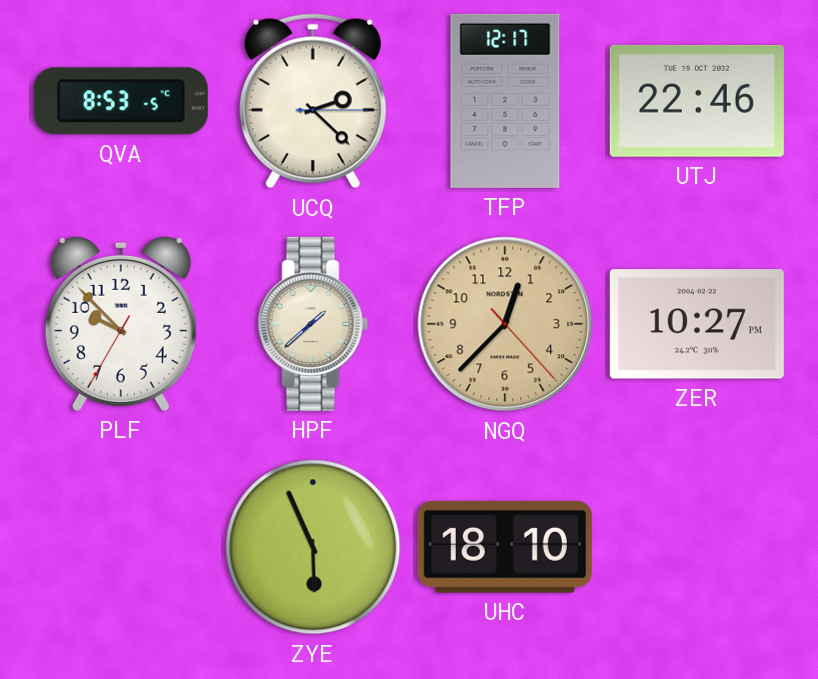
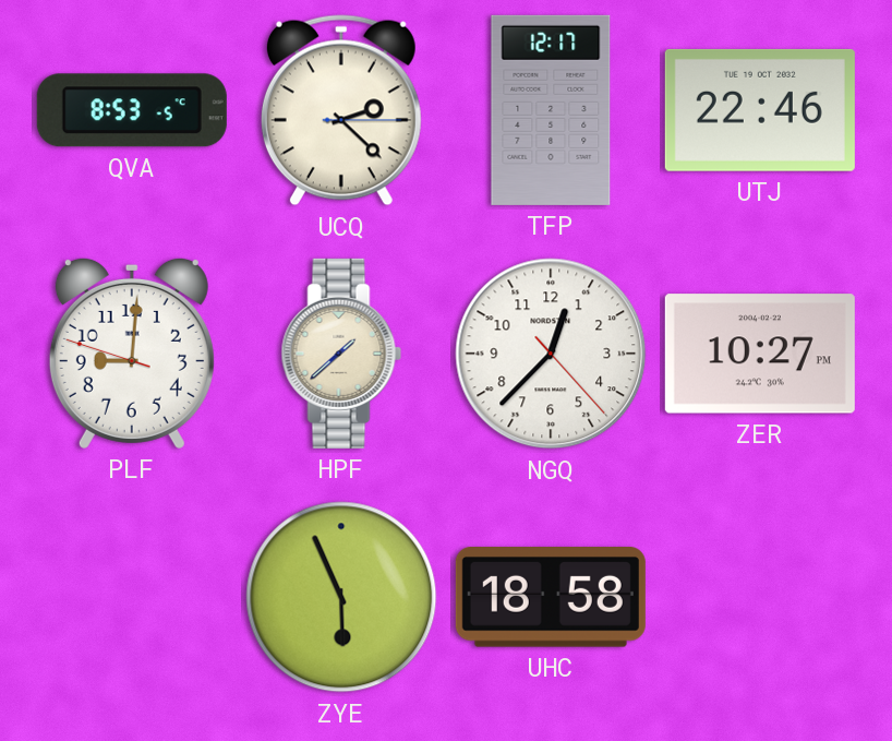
PLF: 9:52 -> 9:00
NGQ dial: champagne -> white
UHC: 18:10 -> 18:58
